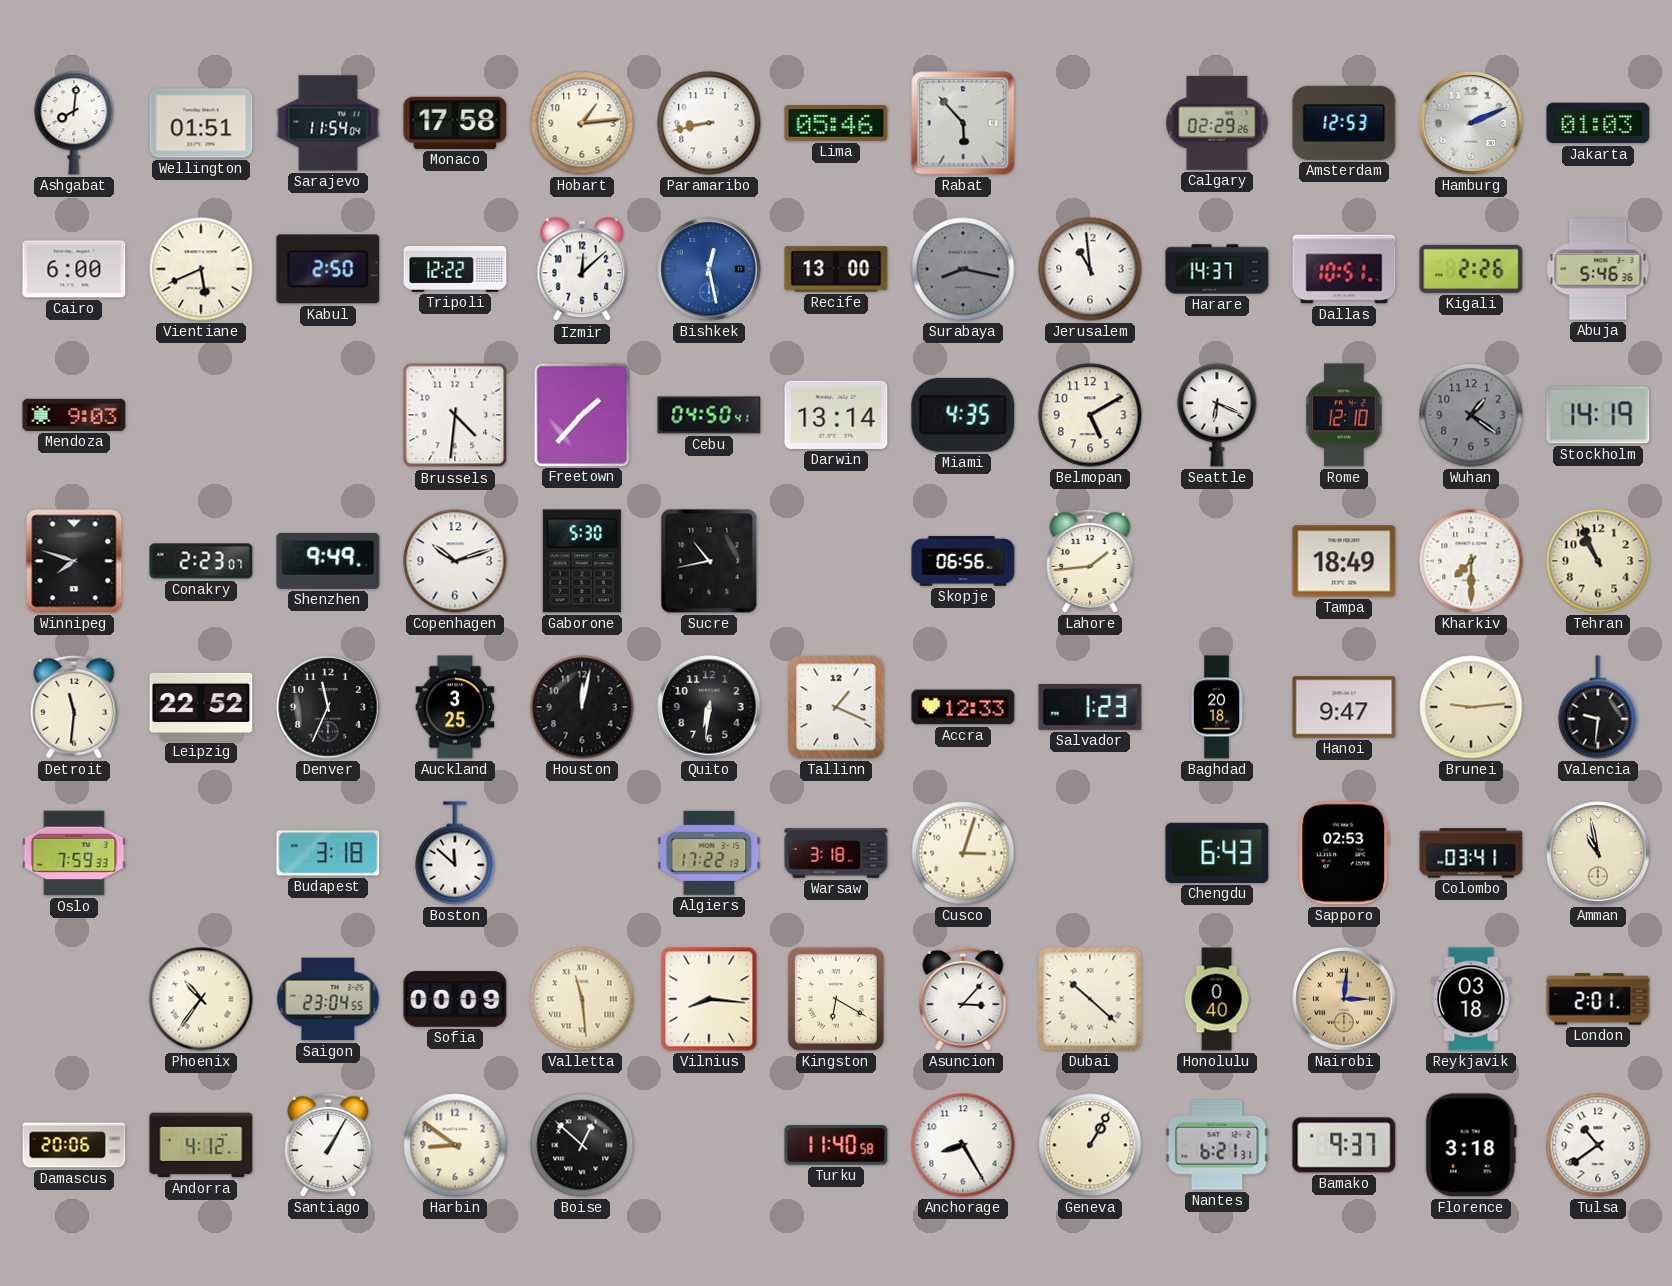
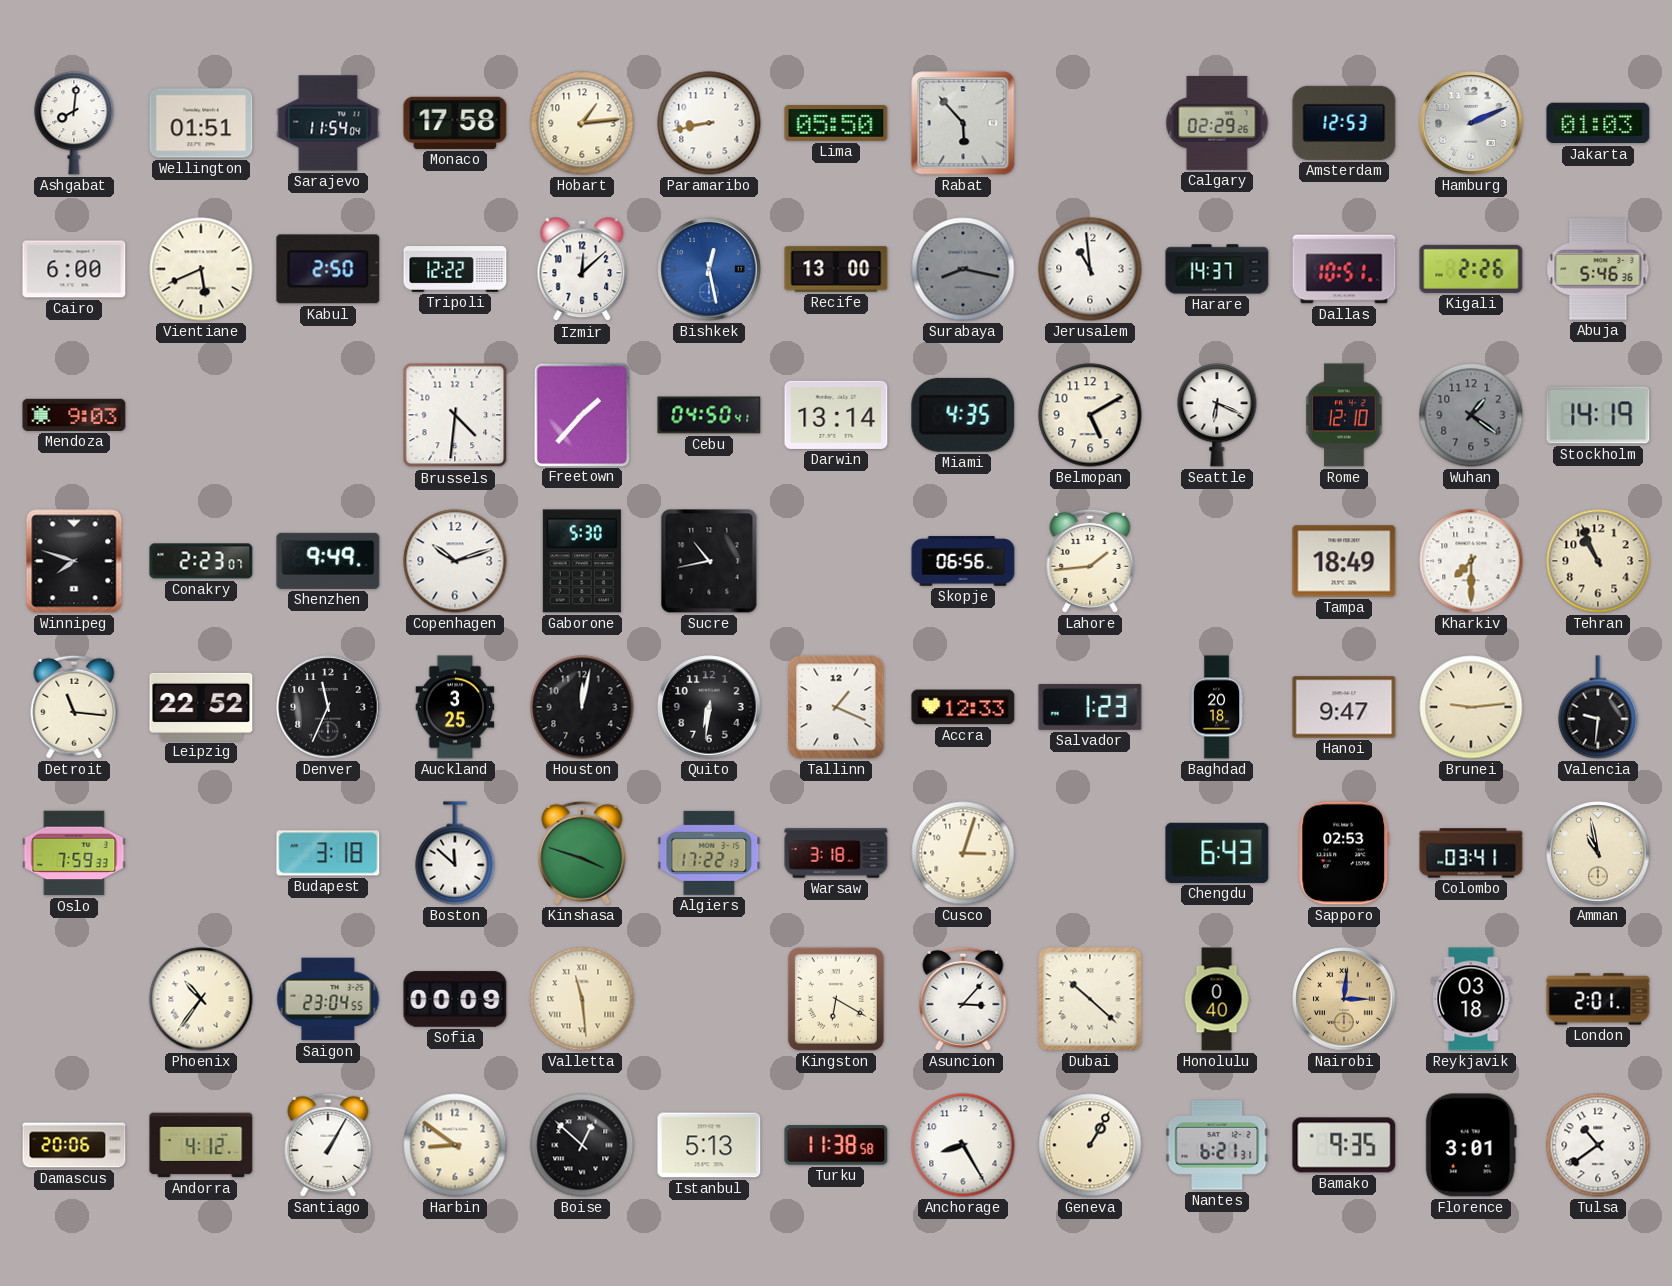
Lima: 05:46 -> 05:50
Detroit: 11:31 -> 11:16
Kinshasa: none -> 3:48
Vilnius: 8:16 -> none
Istanbul: none -> 5:13
Turku: 11:40 -> 11:38
Bamako: 9:37 -> 9:35
Florence: 3:18 -> 3:01
